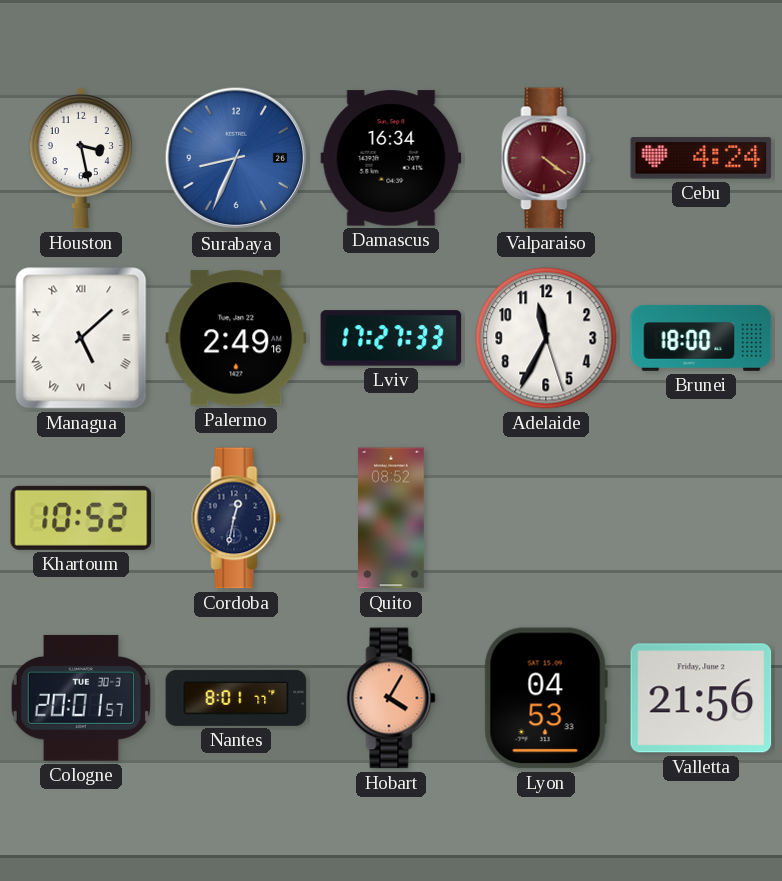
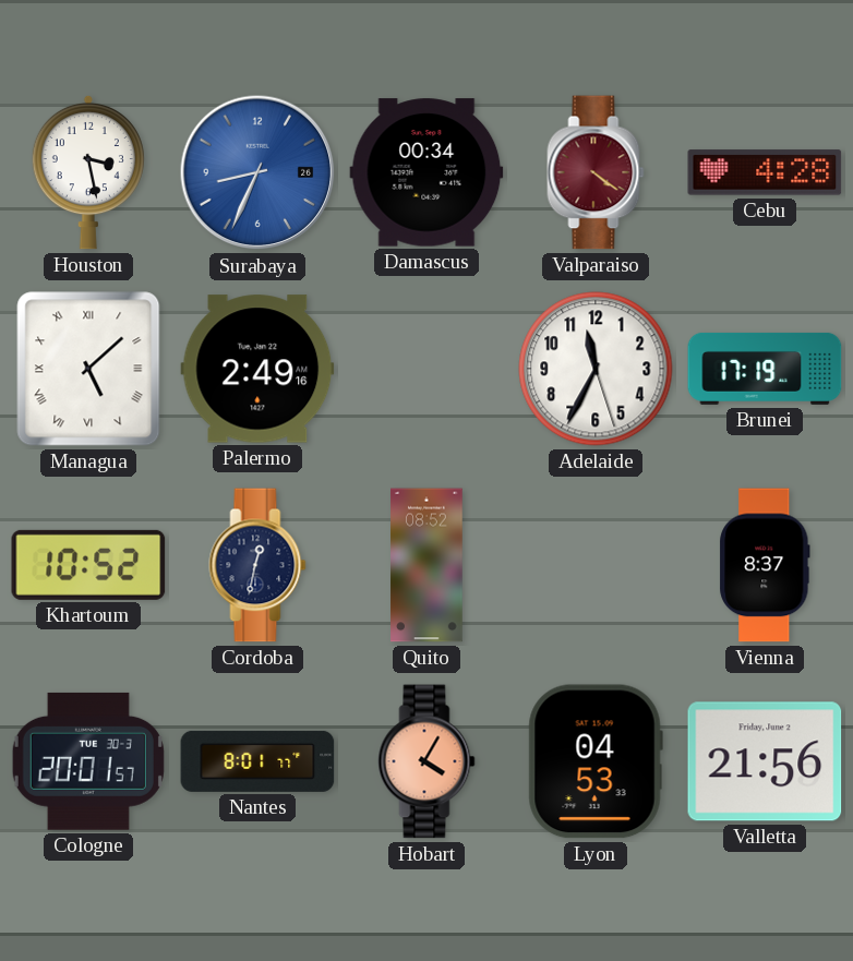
Damascus: 16:34 -> 00:34
Cebu: 4:24 -> 4:28
Lviv: 17:27 -> none
Brunei: 18:00 -> 17:19
Vienna: none -> 8:37
